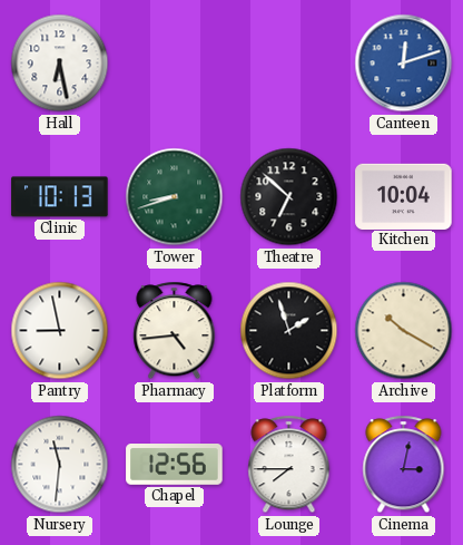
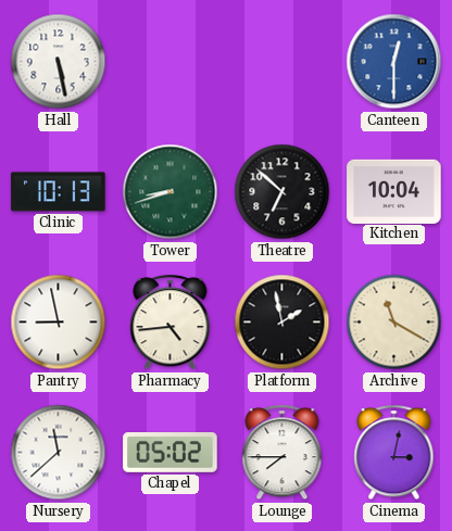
Hall: 6:28 -> 5:28
Canteen: 12:12 -> 12:30
Platform: 1:57 -> 1:58
Archive: 10:20 -> 11:20
Nursery: 11:31 -> 11:38
Chapel: 12:56 -> 05:02
